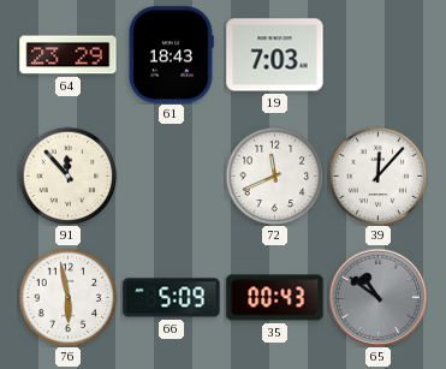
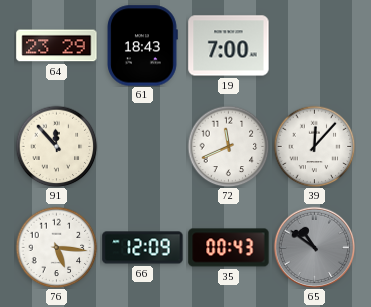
19: 7:03 -> 7:00
76: 5:58 -> 5:16
66: 5:09 -> 12:09
